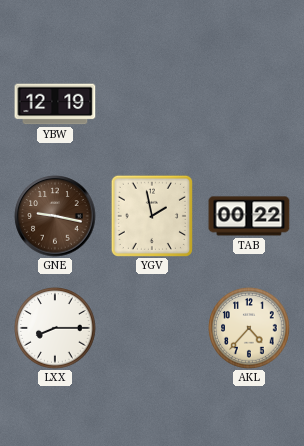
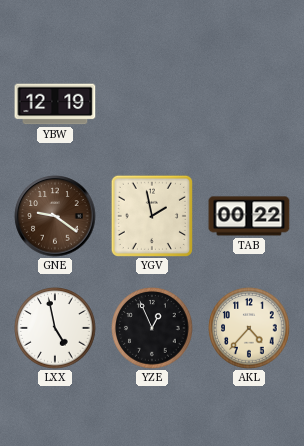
GNE: 9:17 -> 9:21
LXX: 8:15 -> 4:58
YZE: none -> 12:56
